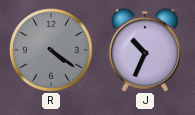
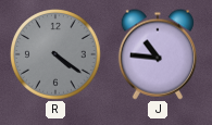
J: 10:34 -> 10:46
